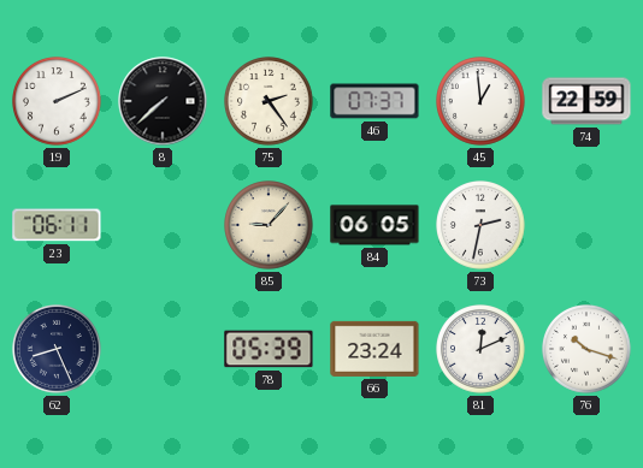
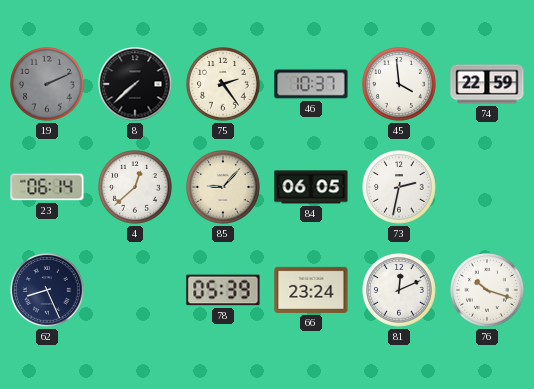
19 dial: white -> grey
46: 07:37 -> 10:37
45: 12:59 -> 3:59
23: 06:11 -> 06:14
4: none -> 12:38
